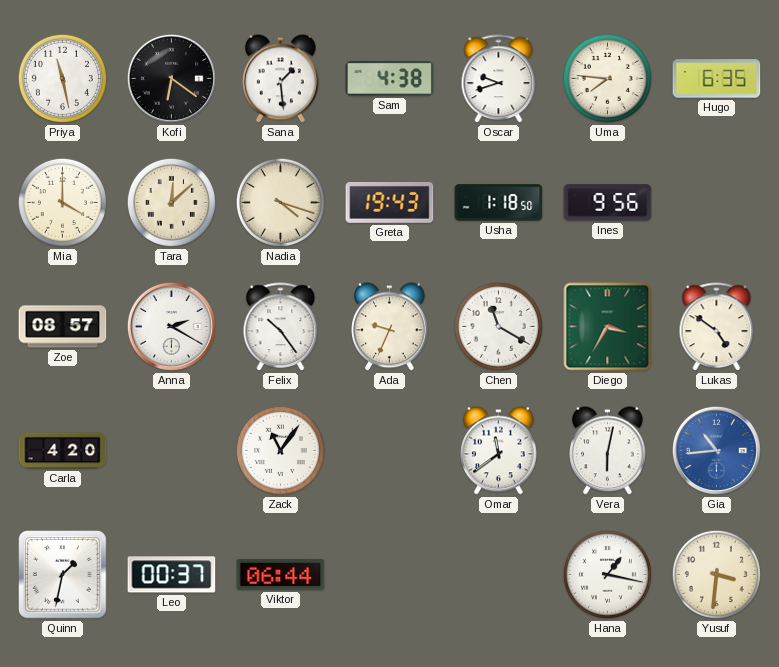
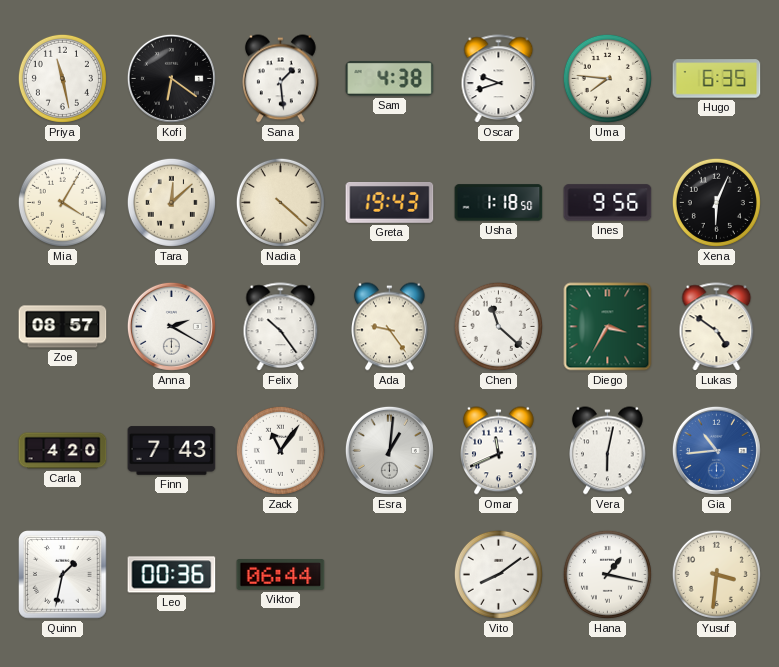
Mia: 4:00 -> 4:05
Nadia: 4:18 -> 4:22
Xena: none -> 6:04
Ada: 9:34 -> 9:24
Chen: 11:20 -> 11:22
Finn: none -> 7:43
Esra: none -> 1:01
Omar: 11:39 -> 11:41
Leo: 00:37 -> 00:36
Vito: none -> 8:09
